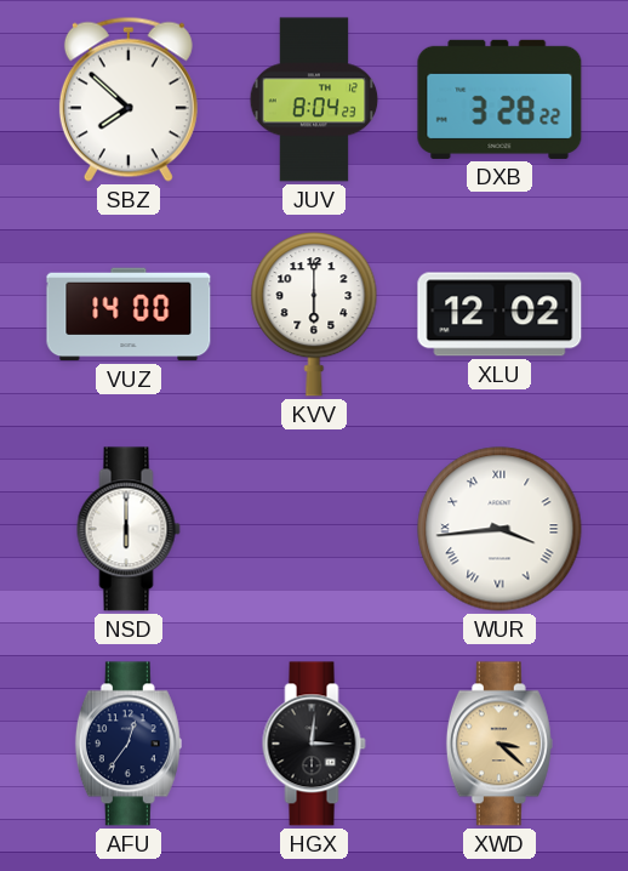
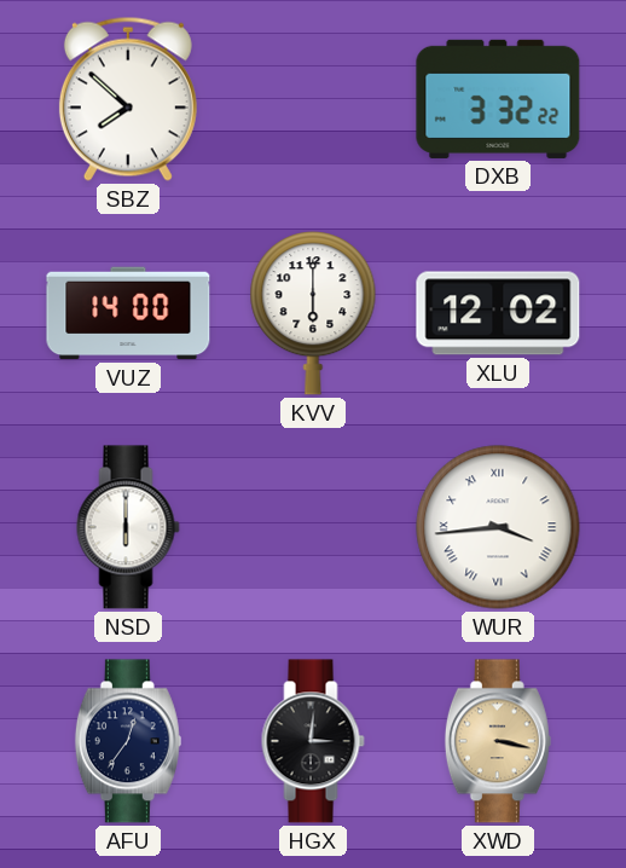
JUV: 8:04 -> none
DXB: 3:28 -> 3:32
XWD: 3:22 -> 3:17
